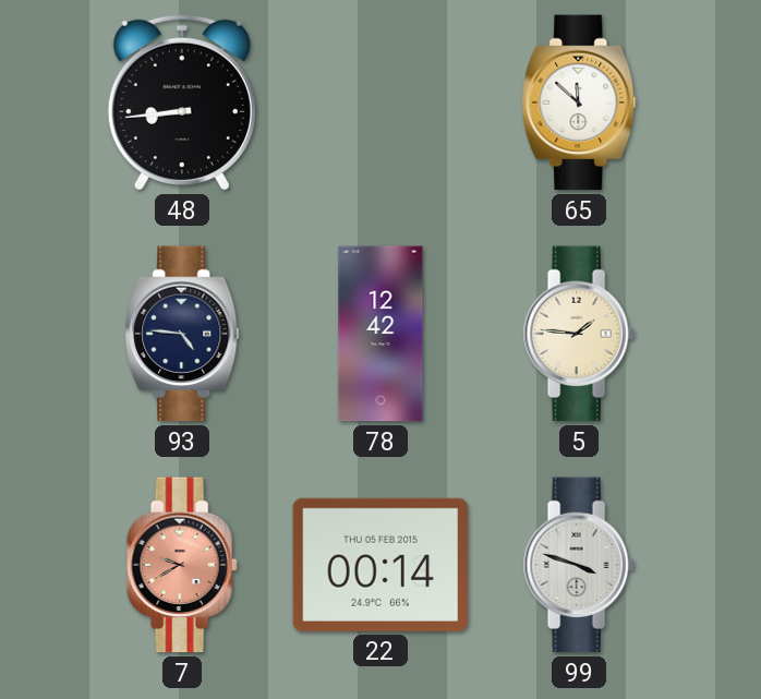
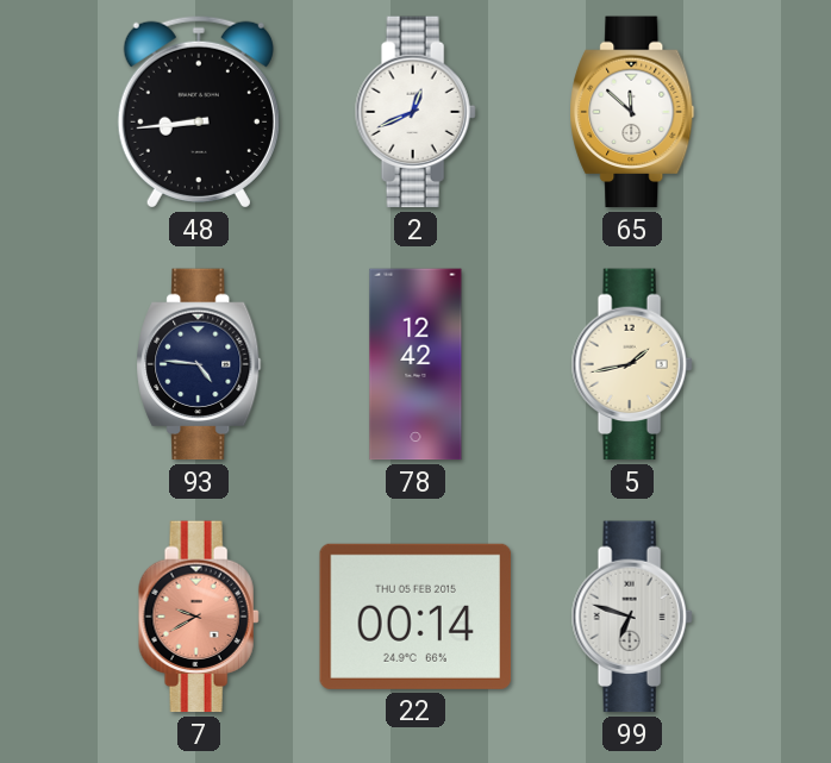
2: none -> 12:41
5: 1:46 -> 1:43
99: 3:48 -> 6:48
